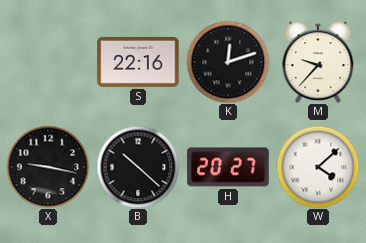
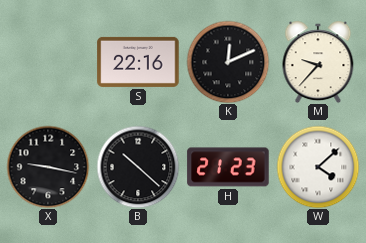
K: 12:12 -> 12:11
H: 20:27 -> 21:23
